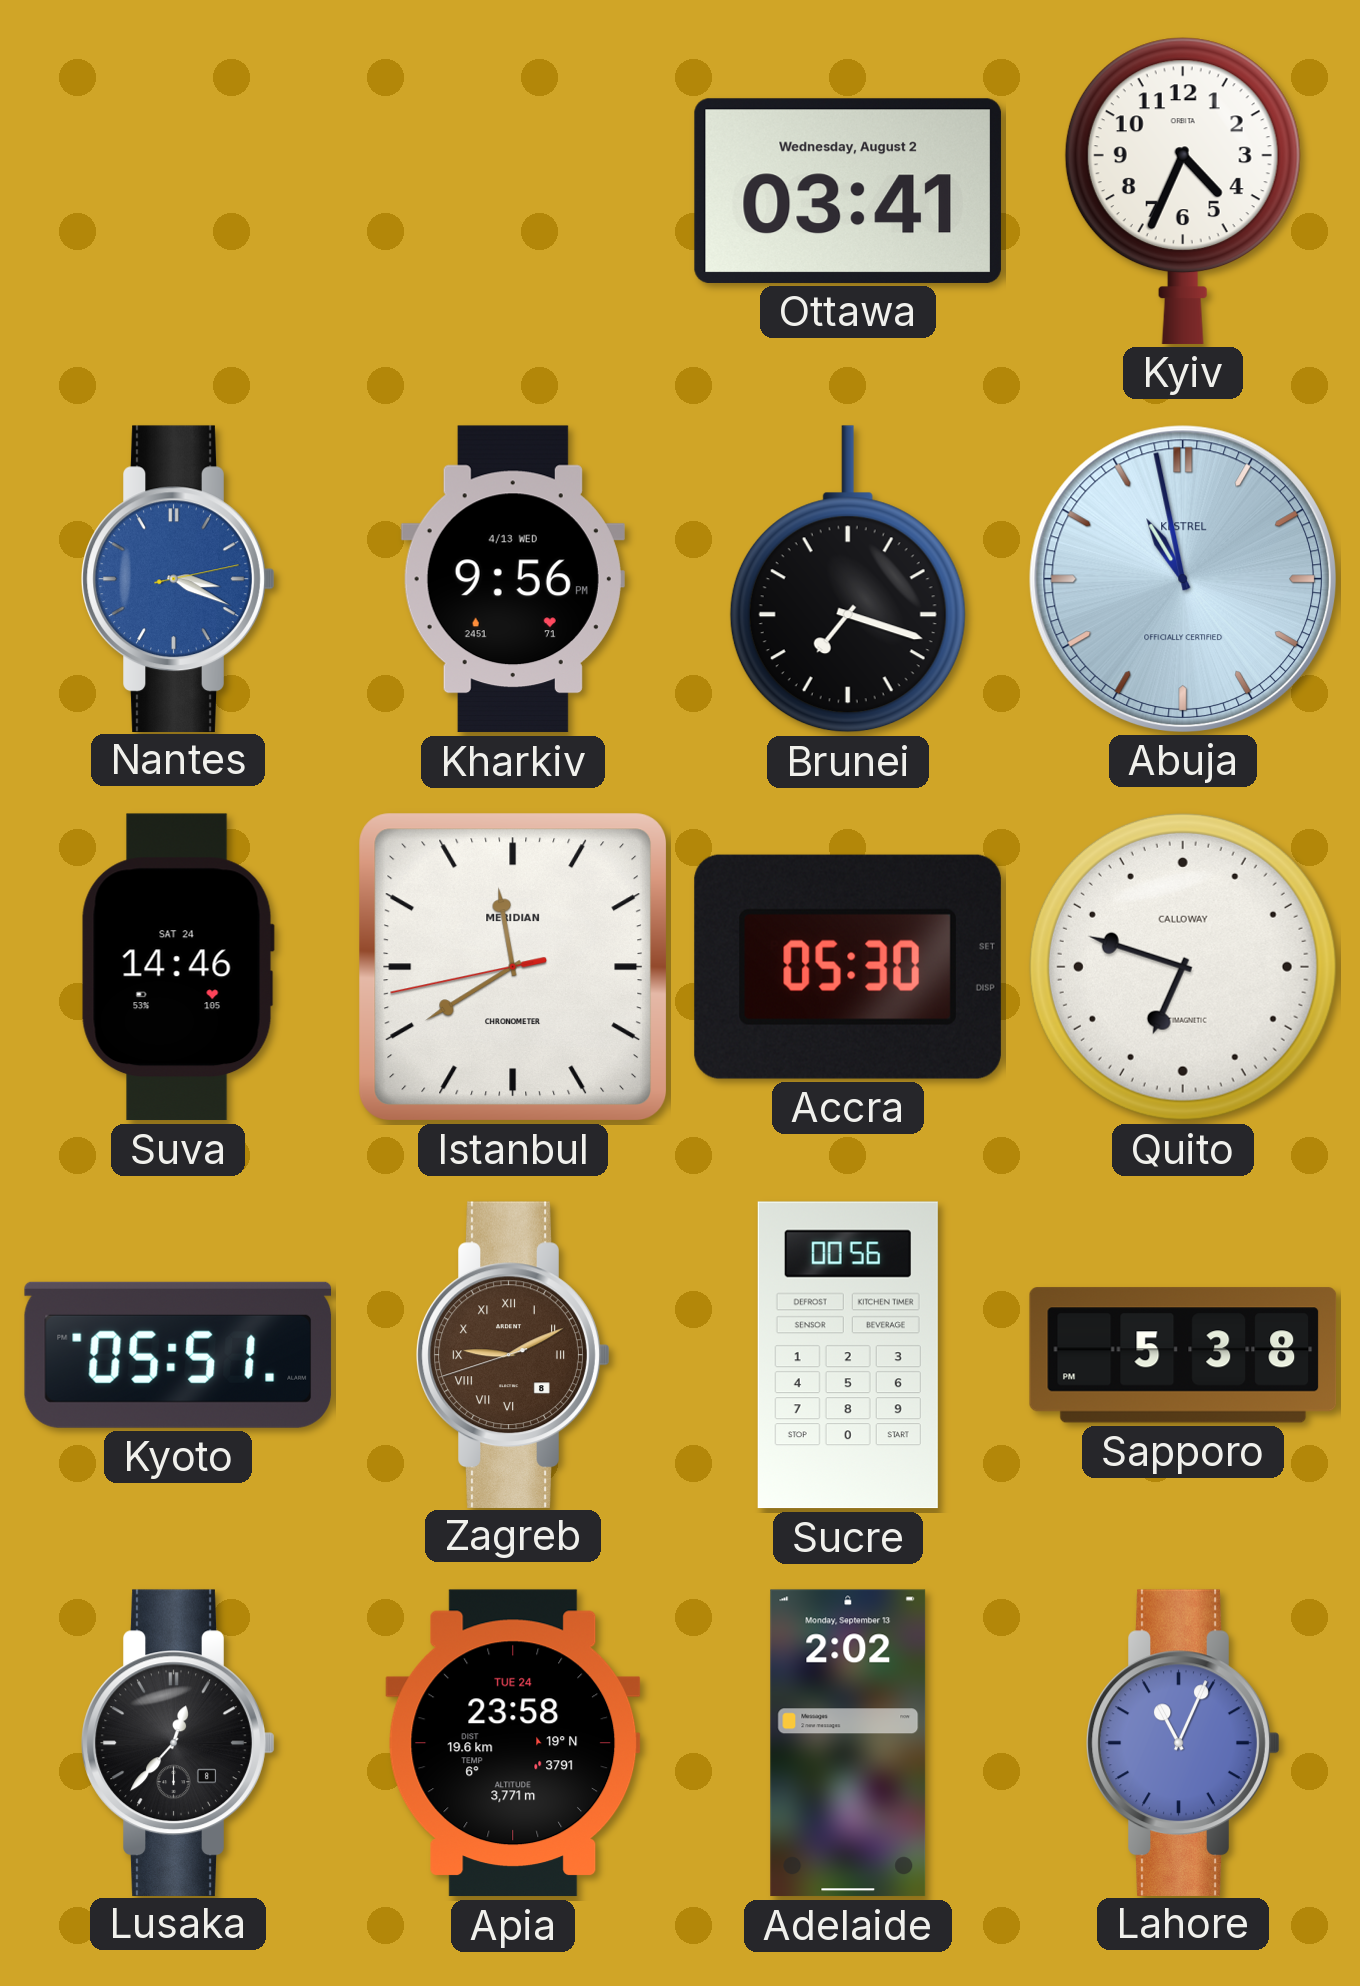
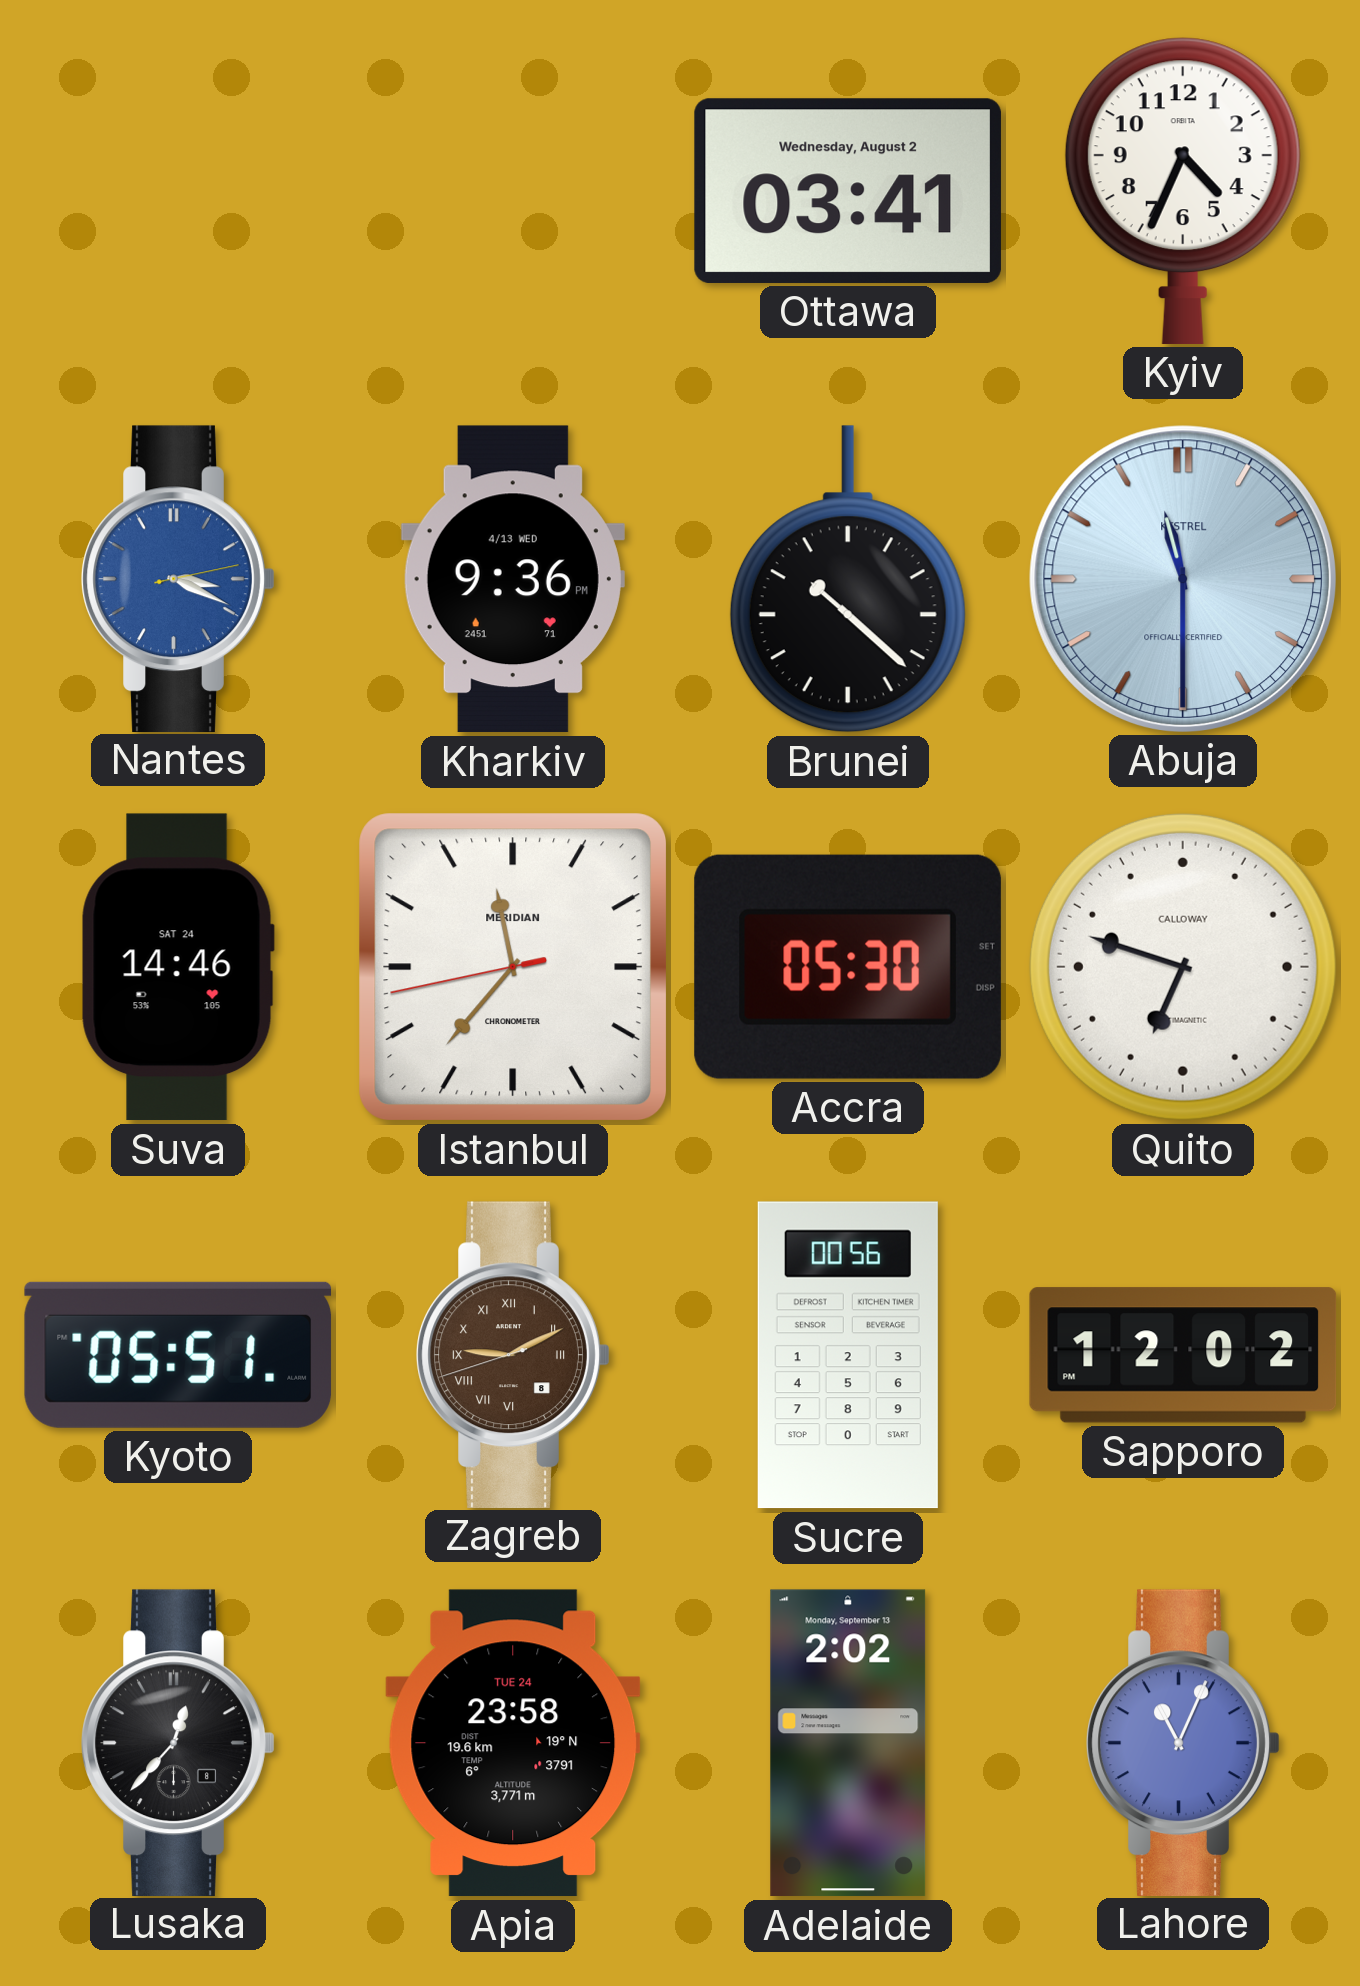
Kharkiv: 9:56 -> 9:36
Brunei: 7:18 -> 10:22
Abuja: 10:58 -> 11:30
Istanbul: 11:39 -> 11:36
Sapporo: 5:38 -> 12:02
